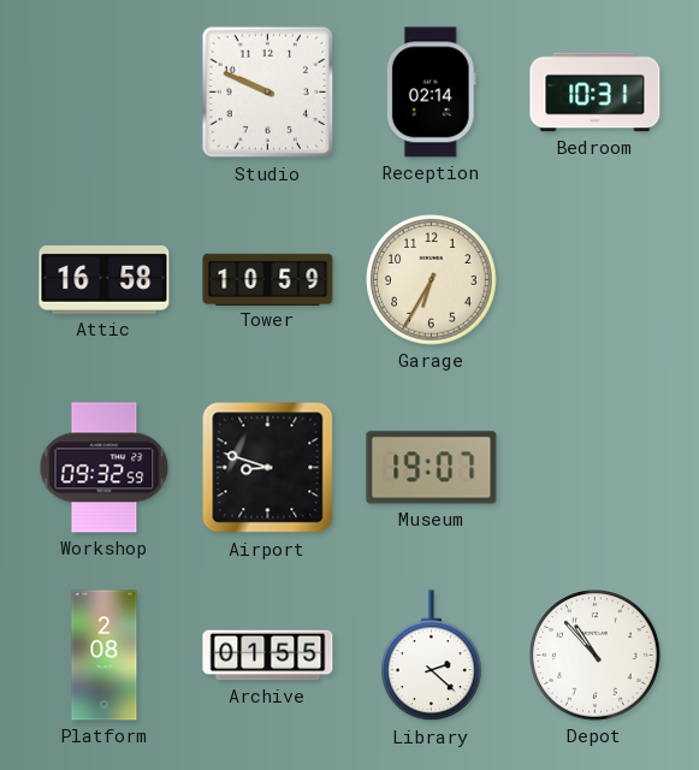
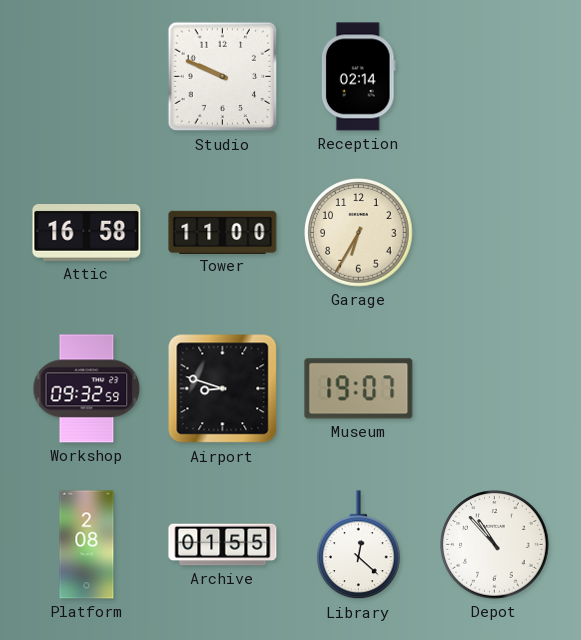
Bedroom: 10:31 -> none
Tower: 10:59 -> 11:00
Library: 2:22 -> 12:22
